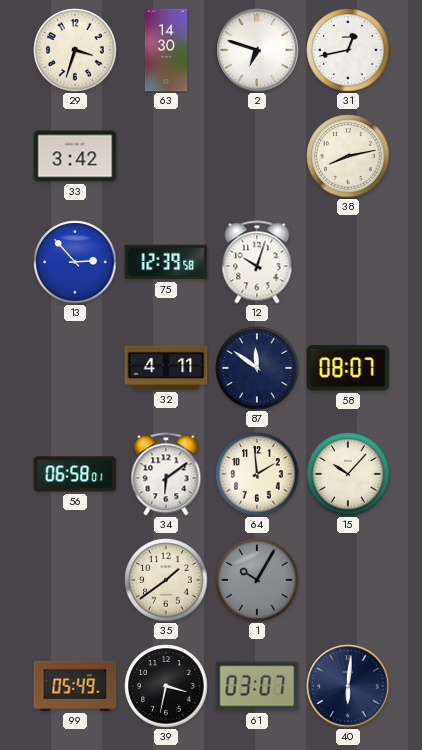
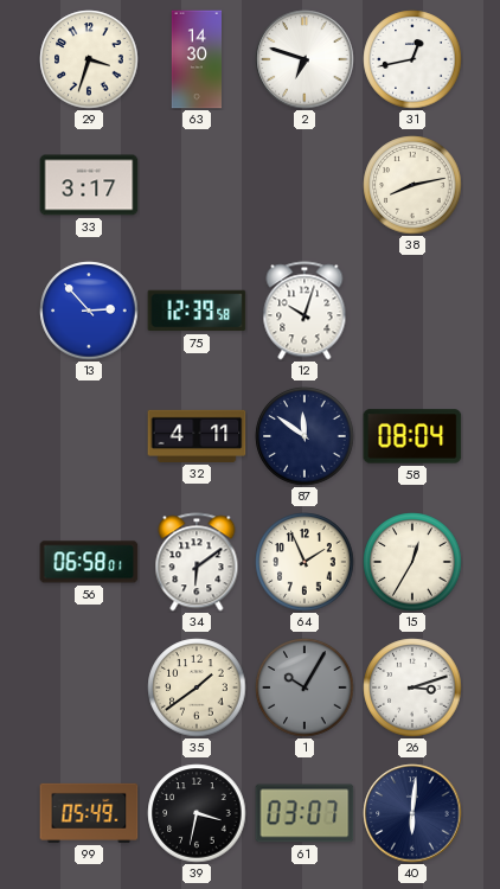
33: 3:42 -> 3:17
58: 08:07 -> 08:04
64: 1:59 -> 1:56
15: 10:07 -> 12:35
26: none -> 3:12
